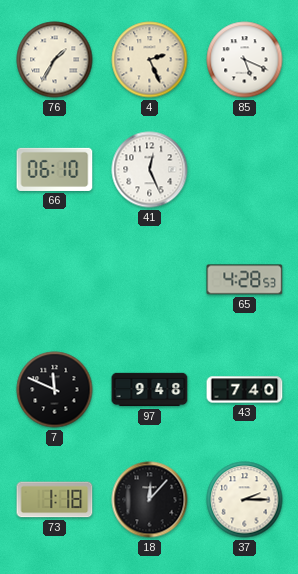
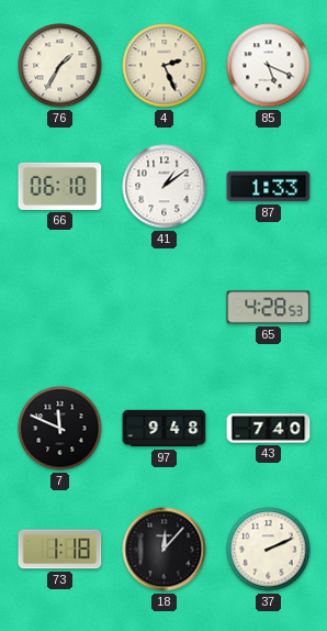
41: 12:26 -> 1:09
87: none -> 1:33
37: 2:15 -> 2:11
